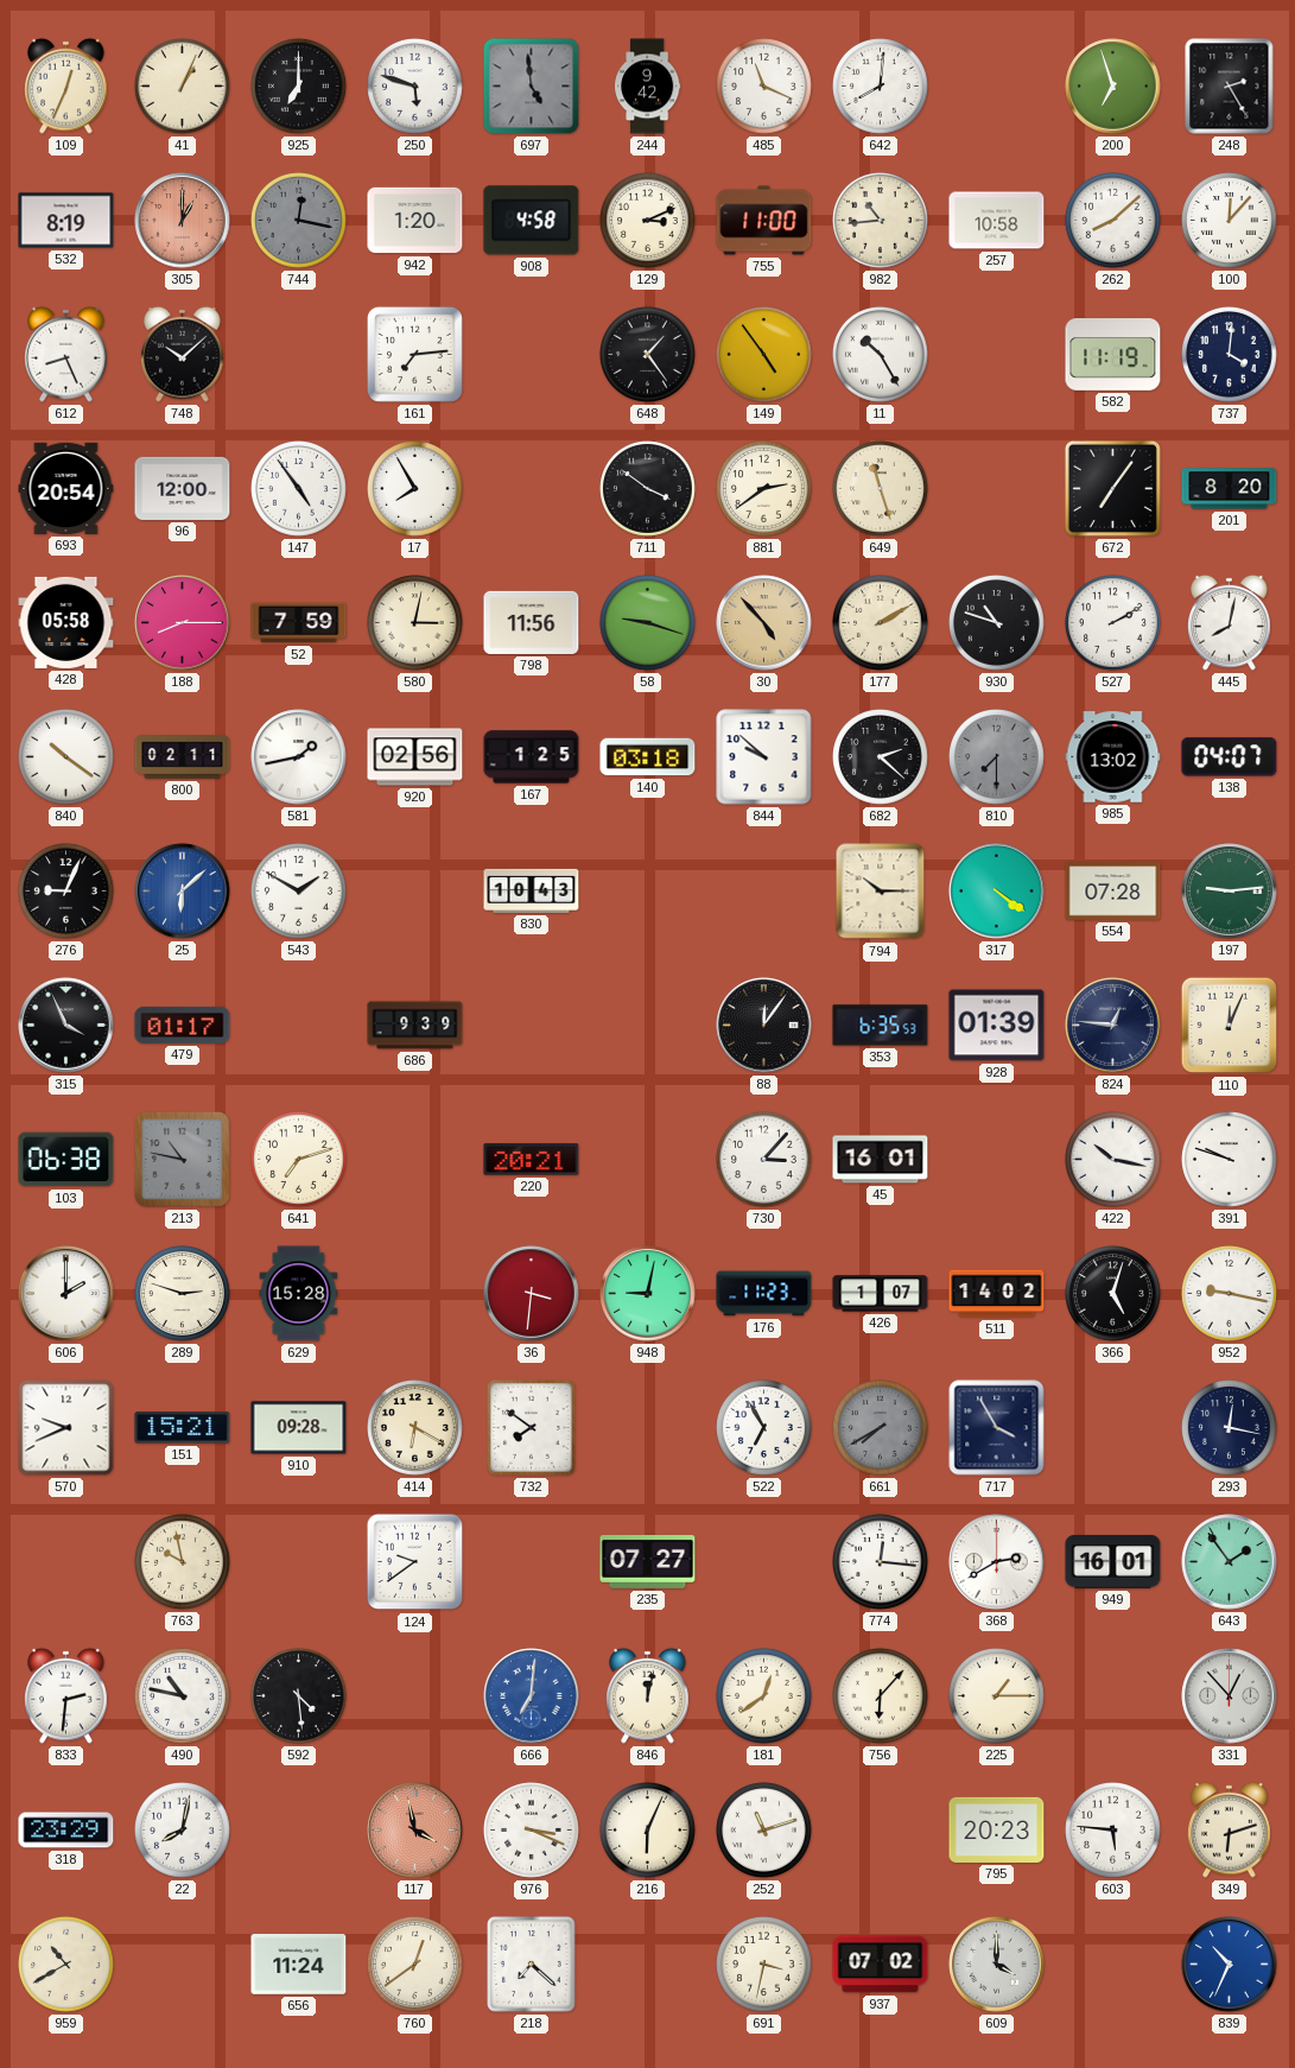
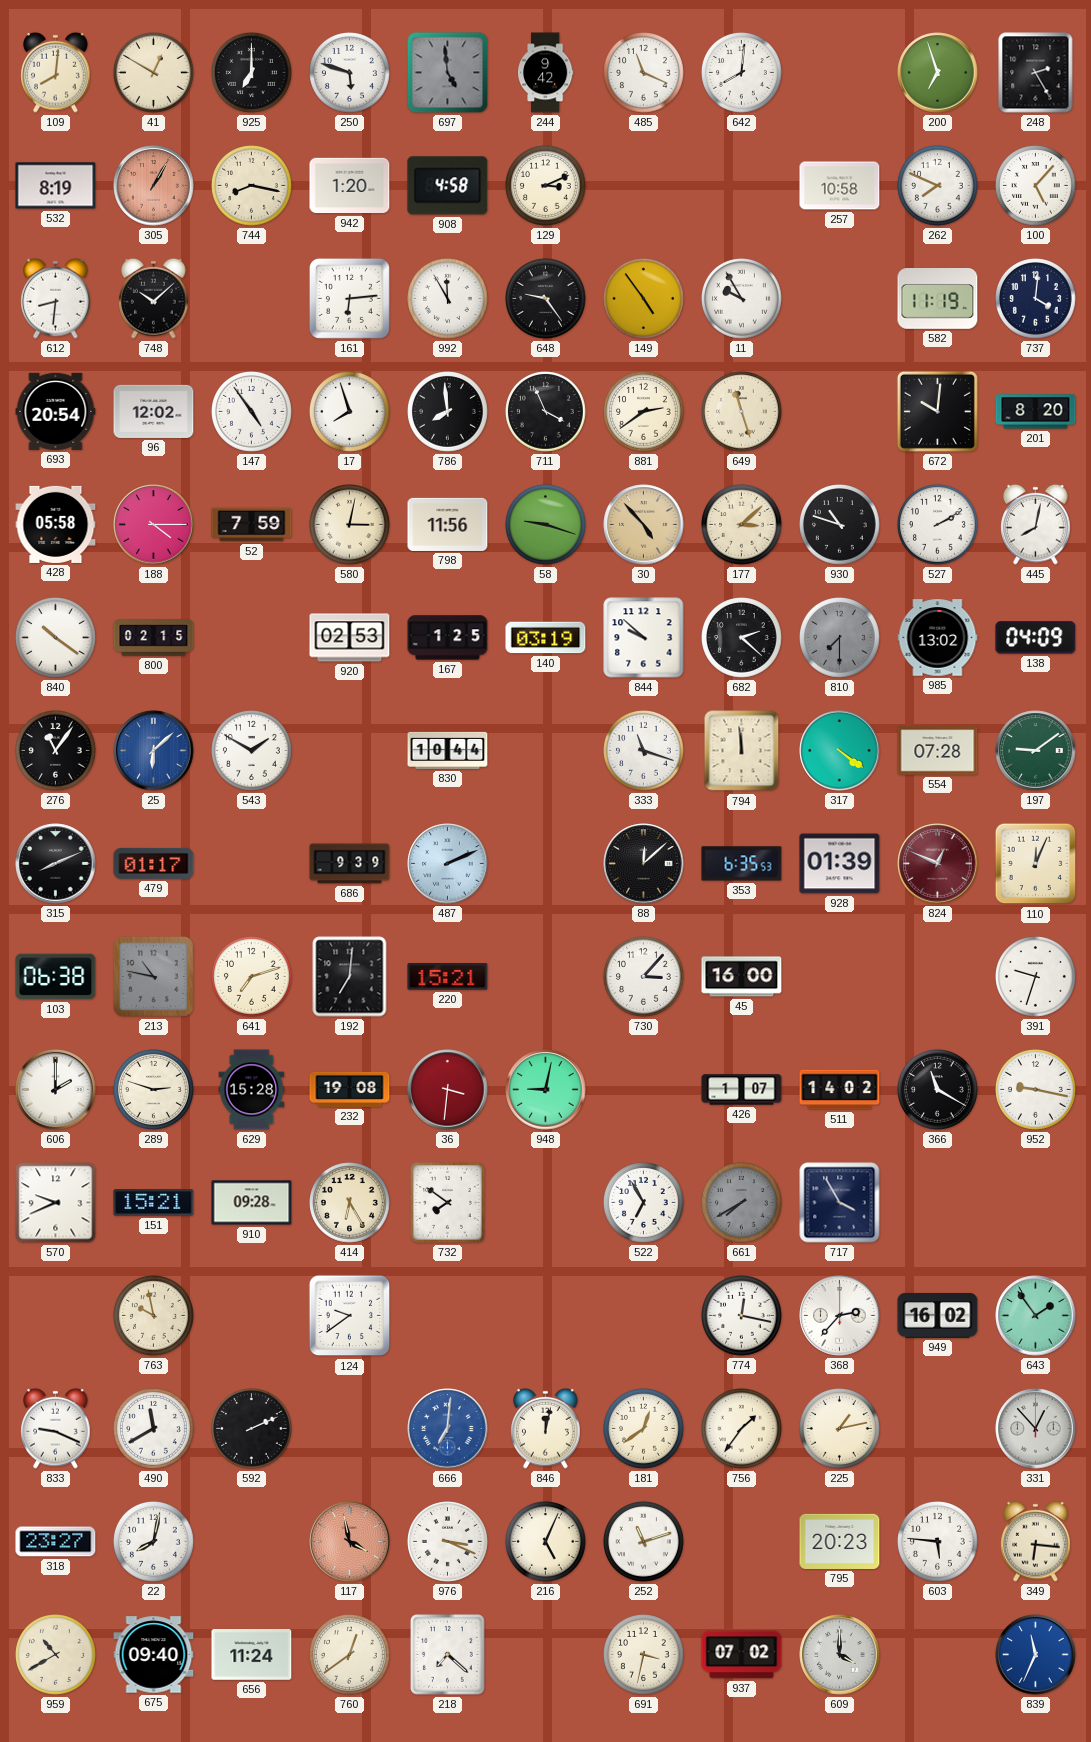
109: 12:34 -> 8:01
41: 1:04 -> 12:50
305: 1:00 -> 1:05
744: 12:17 -> 8:17
744 dial: grey -> cream
755: 11:00 -> none
982: 10:44 -> none
262: 8:08 -> 7:49
100: 12:07 -> 5:07
612: 8:26 -> 8:31
161: 7:14 -> 6:14
992: none -> 11:55
648: 1:24 -> 9:24
11: 10:25 -> 9:55
96: 12:00 -> 12:02
17: 7:55 -> 7:57
786: none -> 7:59
711: 3:51 -> 3:56
672: 7:06 -> 10:01
188: 8:15 -> 4:15
177: 2:10 -> 3:08
800: 02:11 -> 02:15
581: 1:43 -> none
920: 02:56 -> 02:53
140: 03:18 -> 03:19
138: 04:07 -> 04:09
276: 9:04 -> 11:06
830: 10:43 -> 10:44
333: none -> 11:18
794: 10:15 -> 11:59
197: 9:14 -> 9:09
315: 3:56 -> 8:11
487: none -> 2:11
88: 12:06 -> 12:08
824: 12:46 -> 12:49
824 dial: navy -> burgundy
192: none -> 7:01
220: 20:21 -> 15:21
45: 16:01 -> 16:00
422: 10:17 -> none
391: 9:48 -> 9:33
232: none -> 19:08
176: 11:23 -> none
366: 5:03 -> 11:20
414: 6:20 -> 6:25
293: 12:17 -> none
235: 07:27 -> none
774: 12:16 -> 12:17
368: 2:40 -> 2:37
949: 16:01 -> 16:02
833: 2:31 -> 9:19
490: 10:47 -> 11:40
592: 4:29 -> 2:11
756: 6:07 -> 1:36
225: 1:15 -> 1:13
318: 23:29 -> 23:27
216: 6:04 -> 5:04
349: 6:12 -> 6:16
675: none -> 09:40
839: 10:34 -> 11:34
